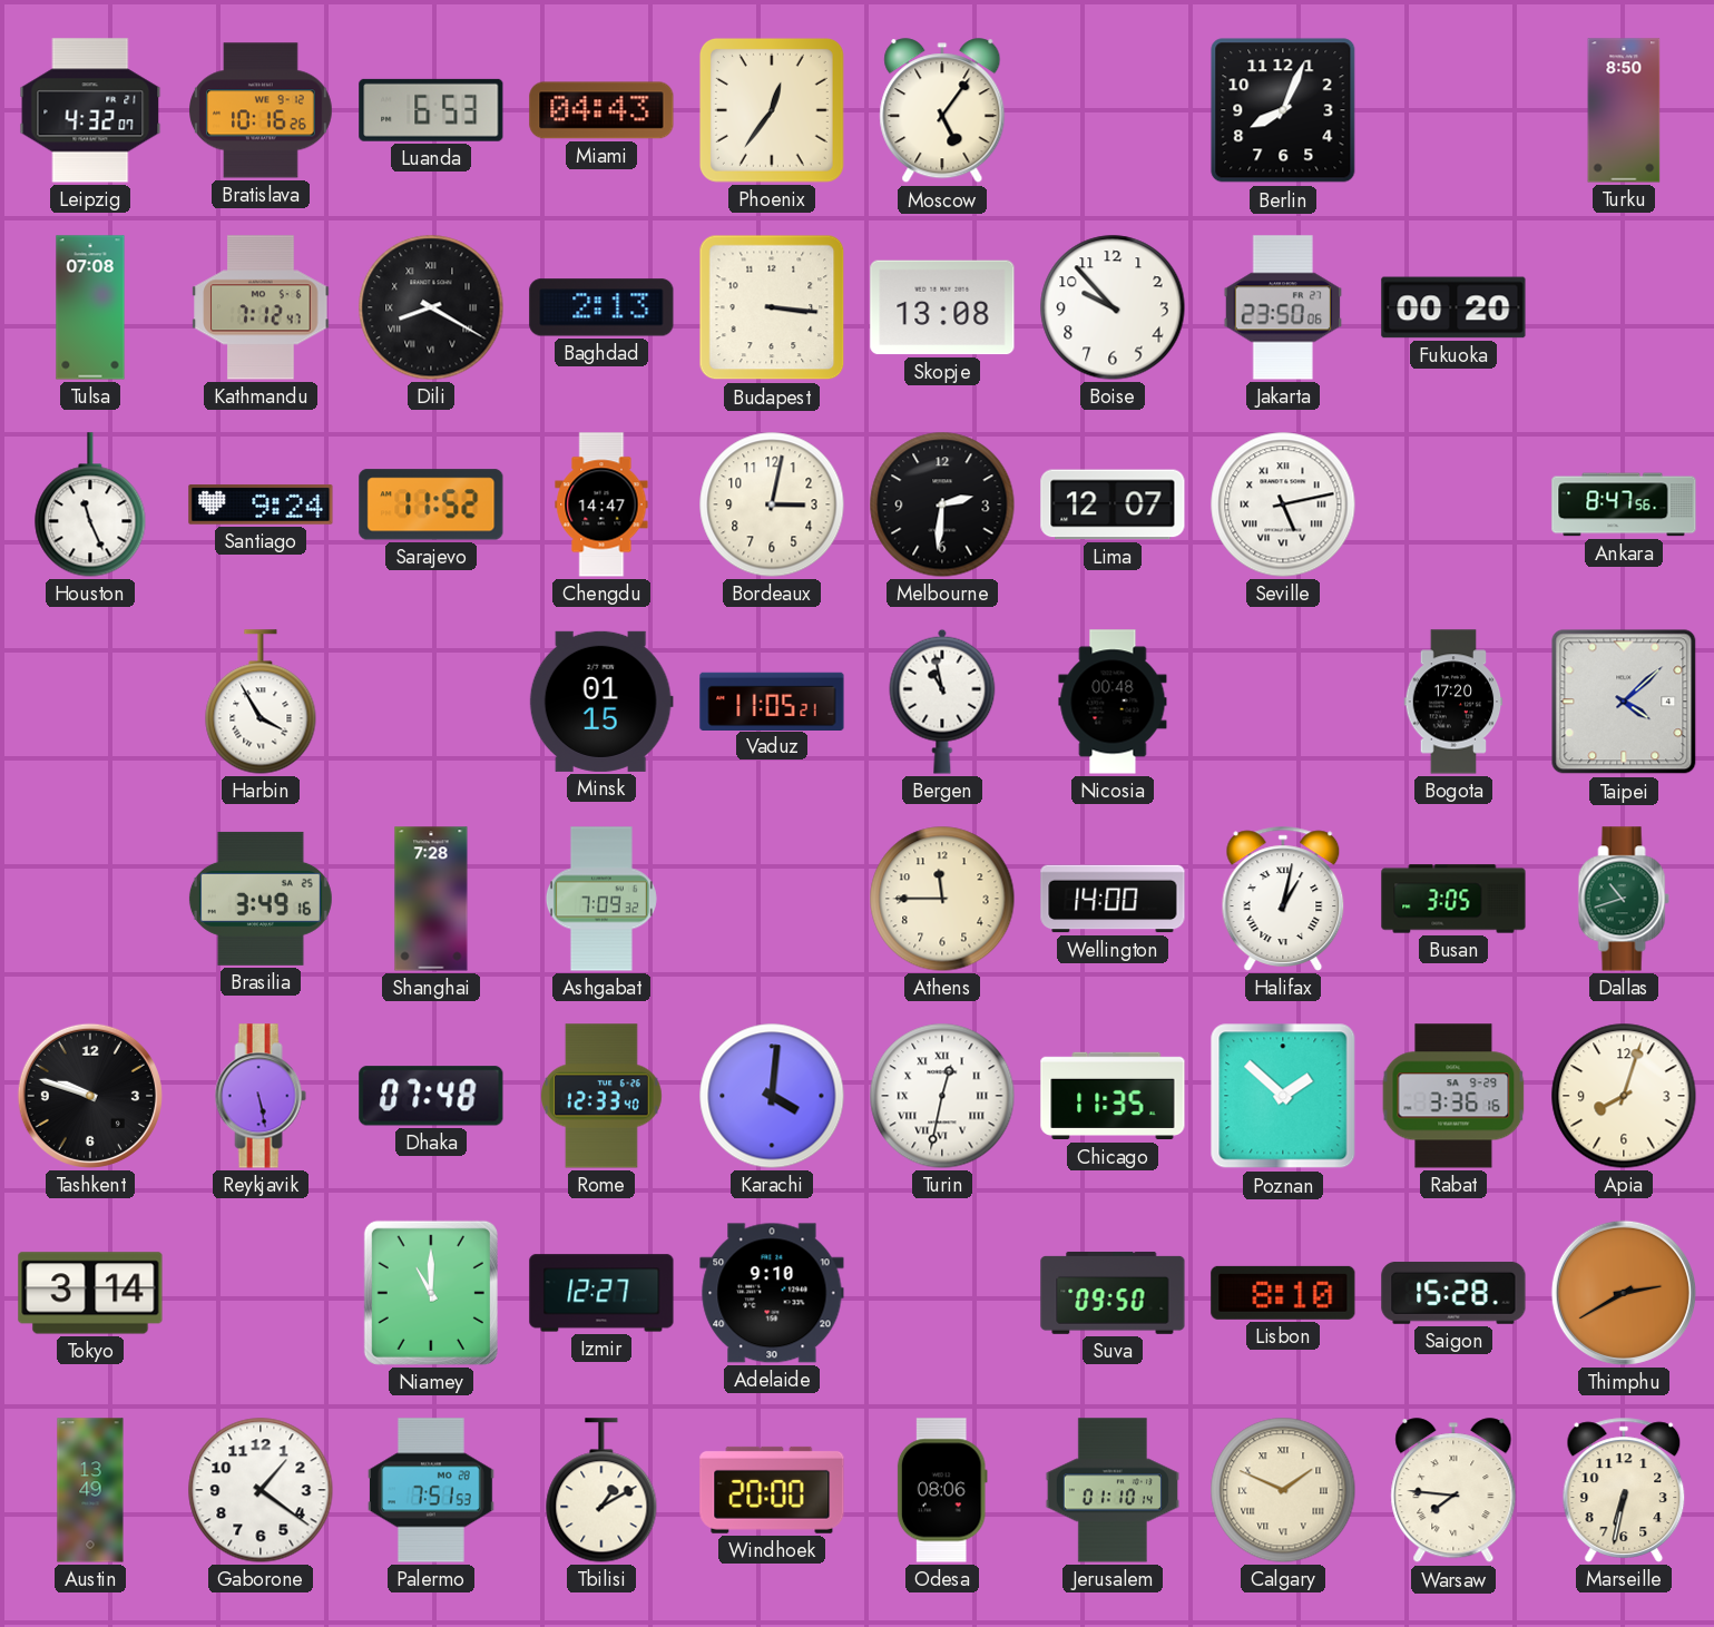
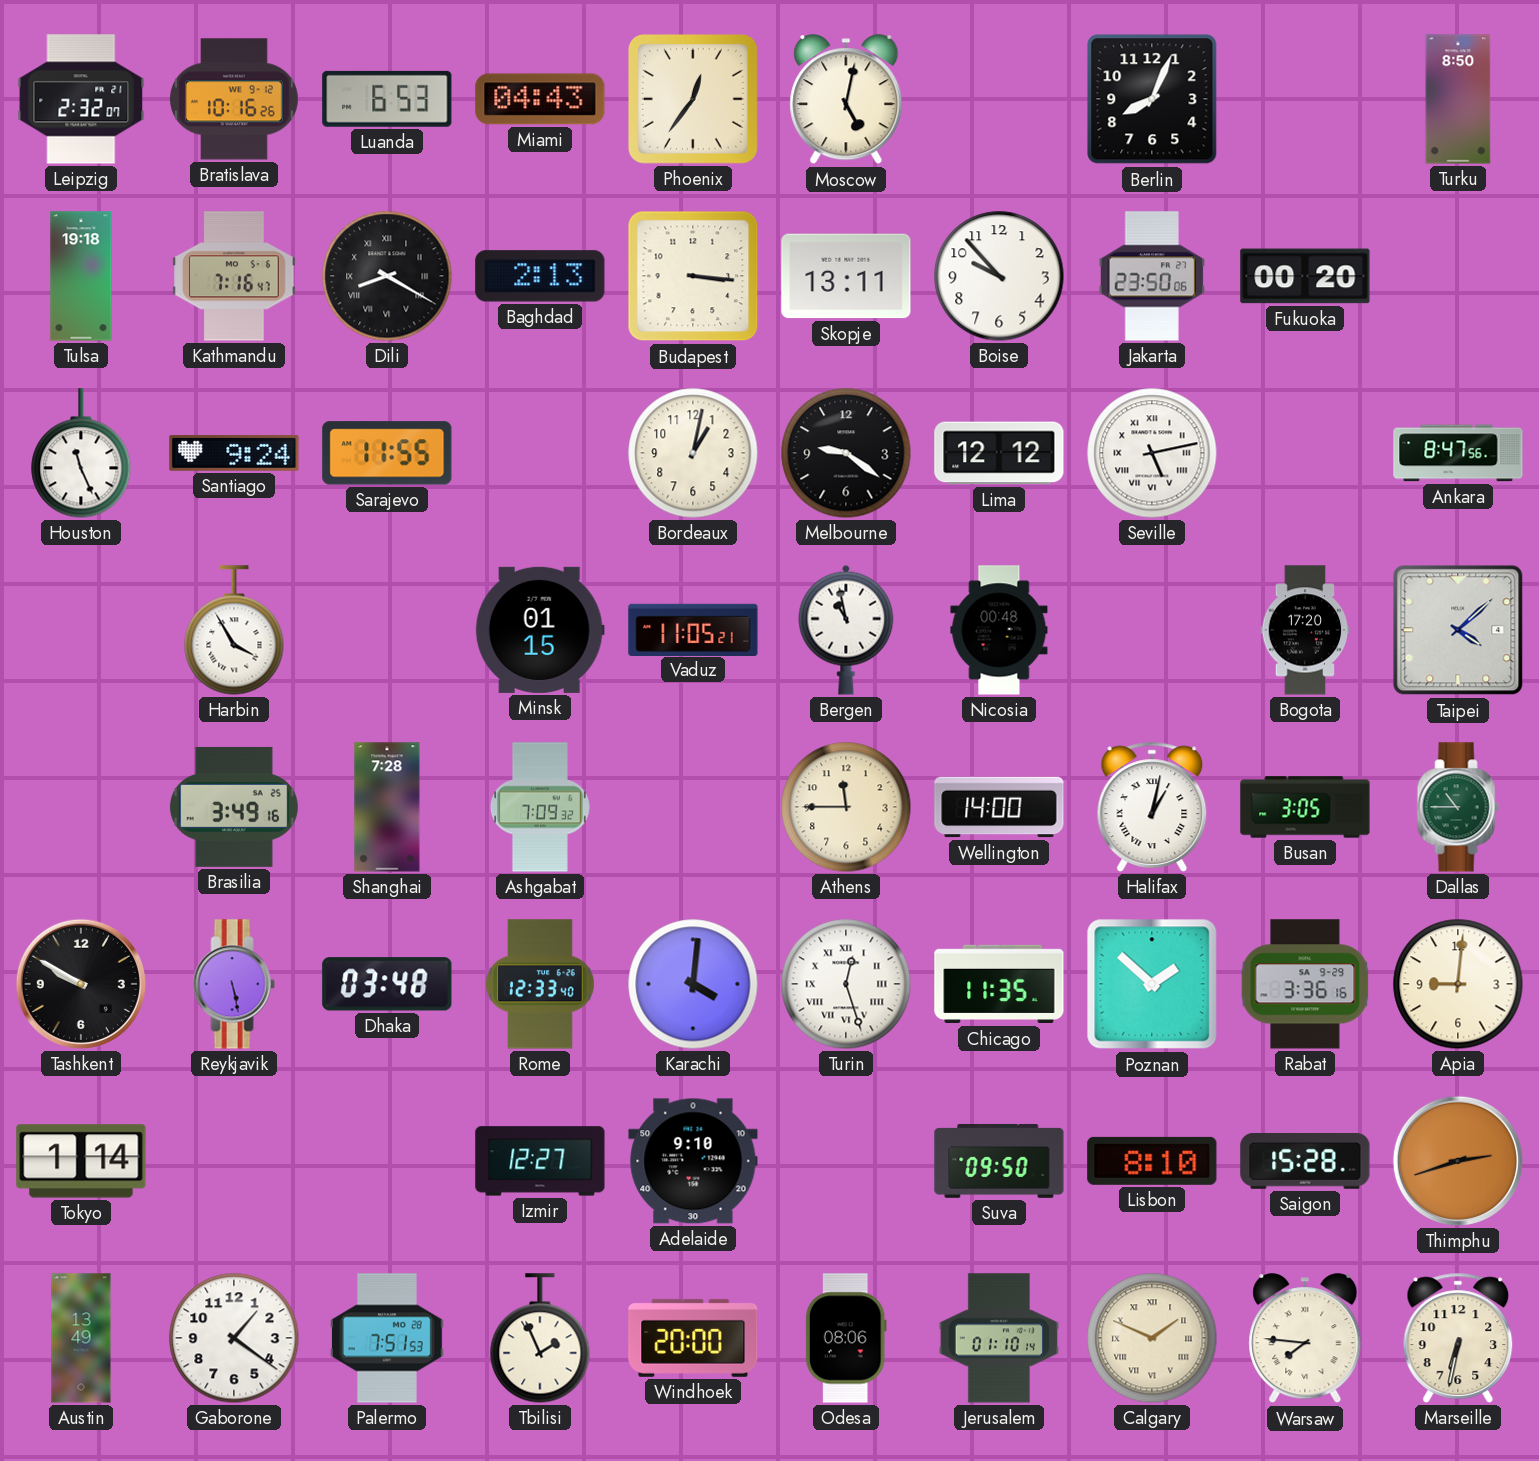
Leipzig: 4:32 -> 2:32
Moscow: 5:06 -> 5:02
Tulsa: 07:08 -> 19:18
Kathmandu: 7:12 -> 7:16
Skopje: 13:08 -> 13:11
Sarajevo: 11:52 -> 11:55
Chengdu: 14:47 -> none
Bordeaux: 3:02 -> 1:02
Melbourne: 2:31 -> 9:21
Lima: 12:07 -> 12:12
Dallas: 10:42 -> 10:45
Tashkent: 9:48 -> 9:50
Dhaka: 07:48 -> 03:48
Turin: 12:32 -> 12:27
Apia: 8:03 -> 9:01
Tokyo: 3:14 -> 1:14
Niamey: 11:00 -> none
Thimphu: 2:40 -> 2:42
Tbilisi: 1:10 -> 1:56
